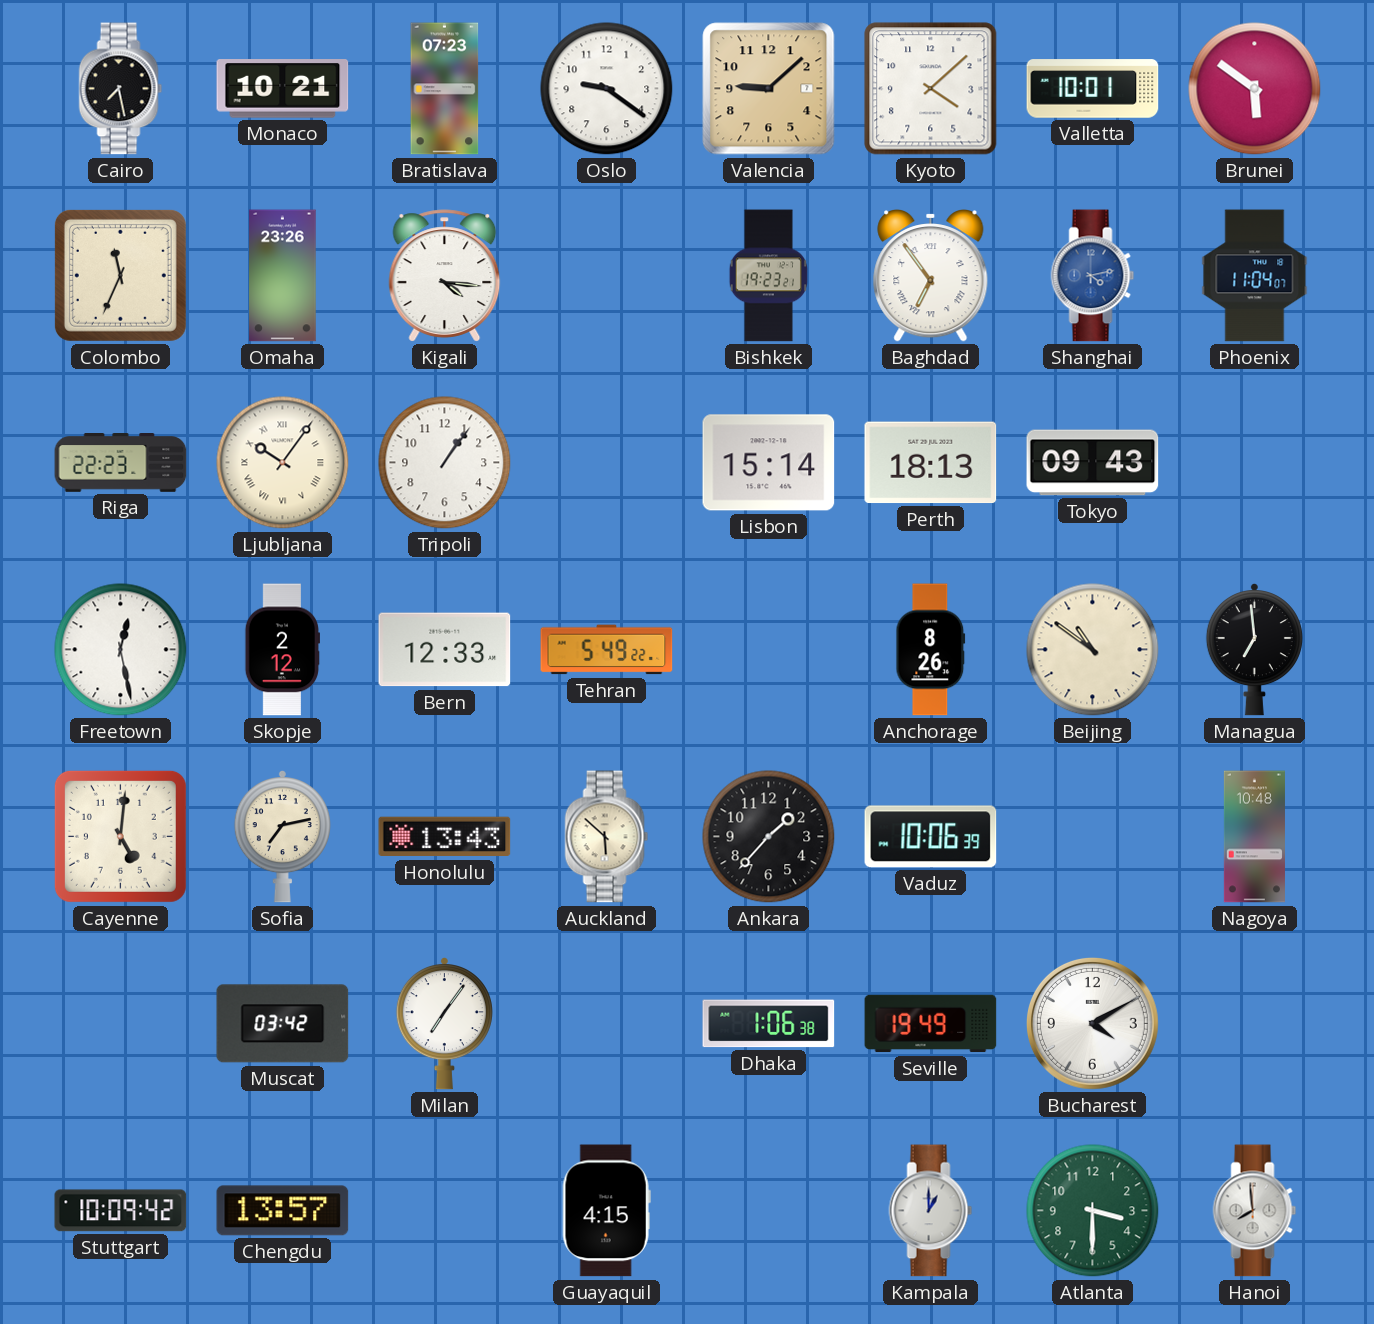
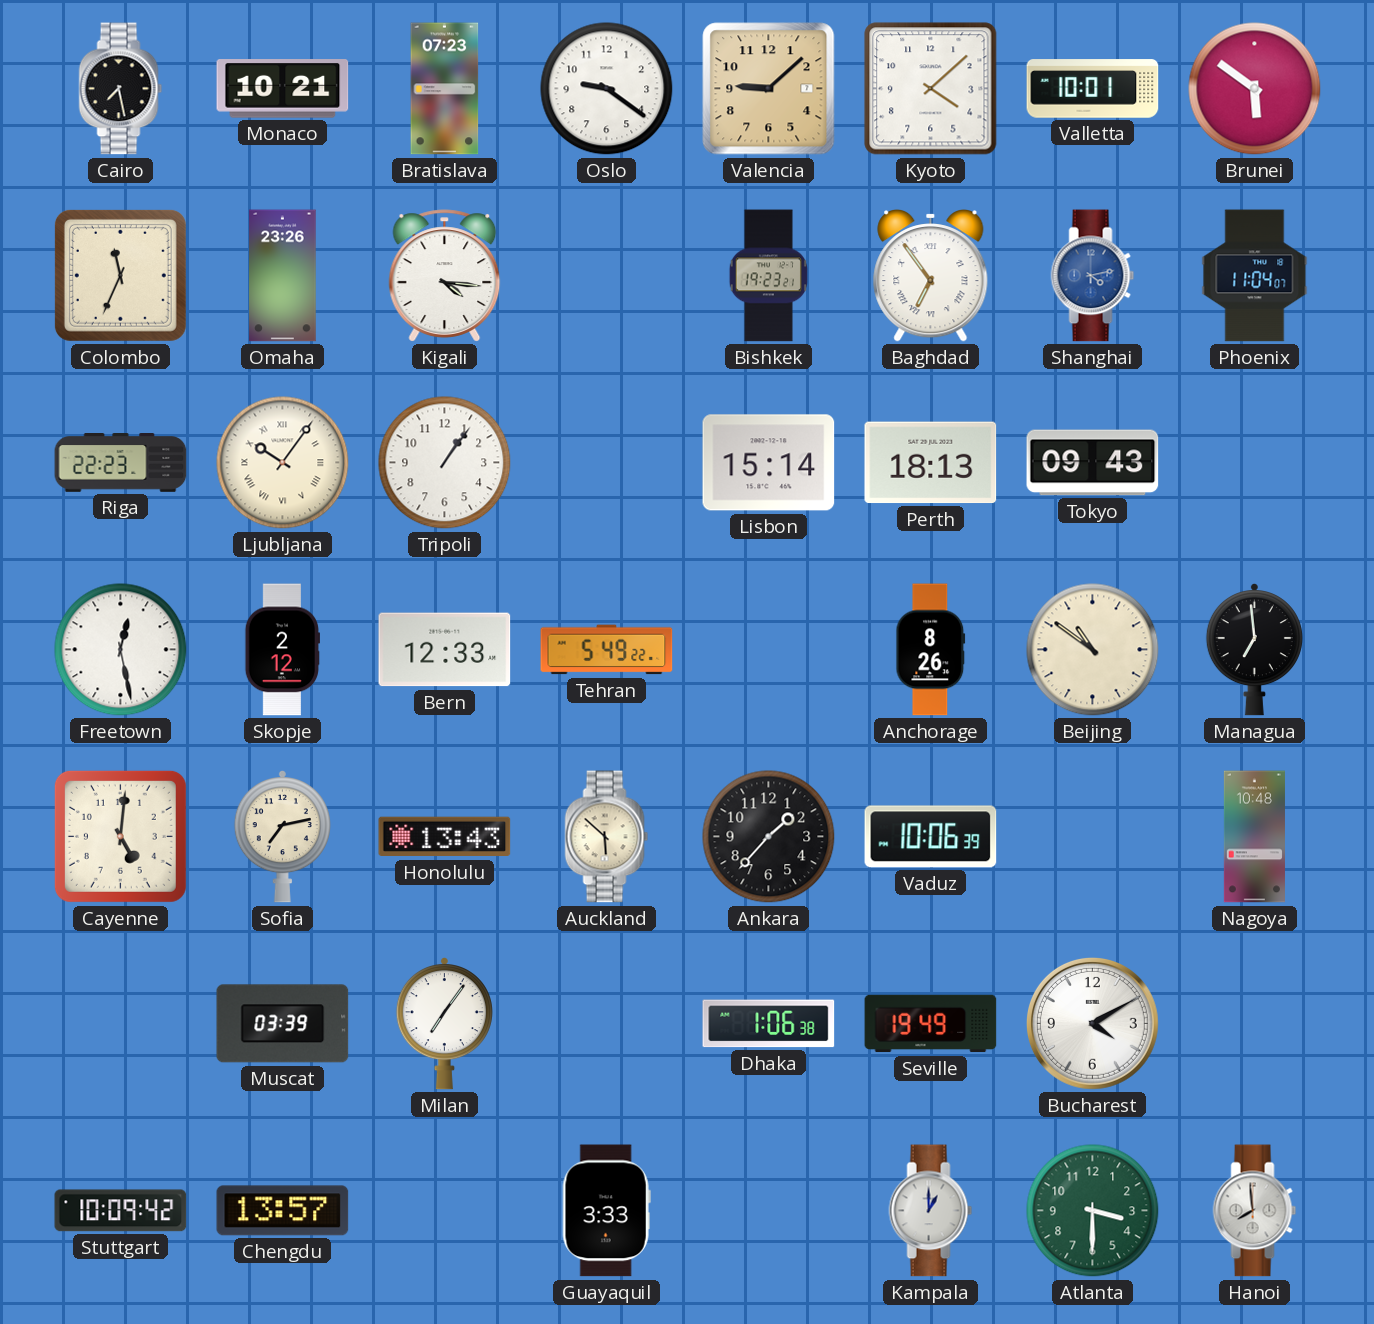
Muscat: 03:42 -> 03:39
Guayaquil: 4:15 -> 3:33
